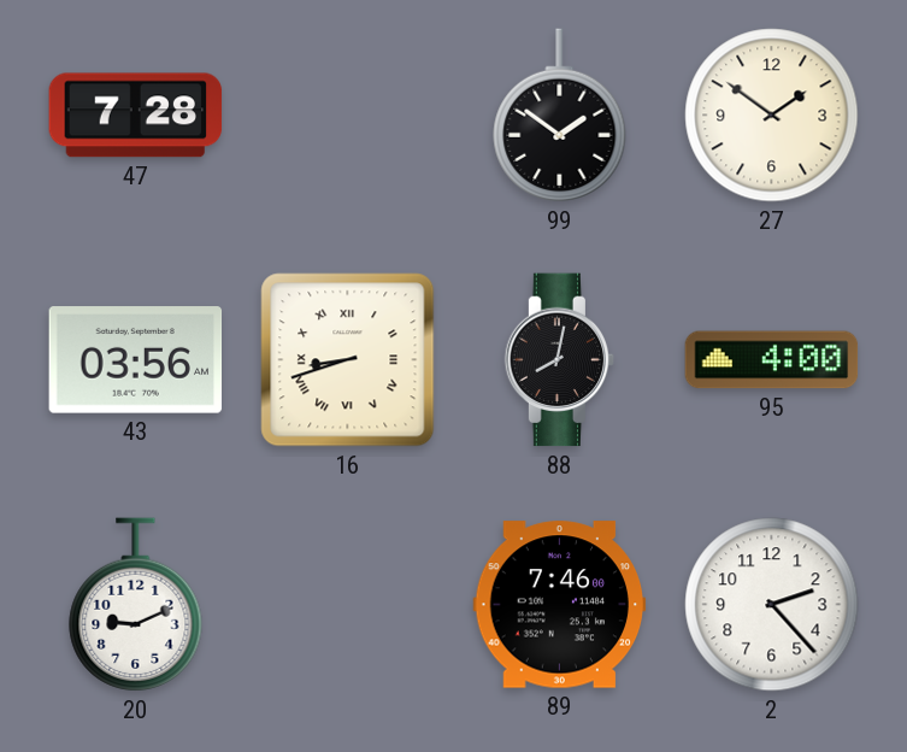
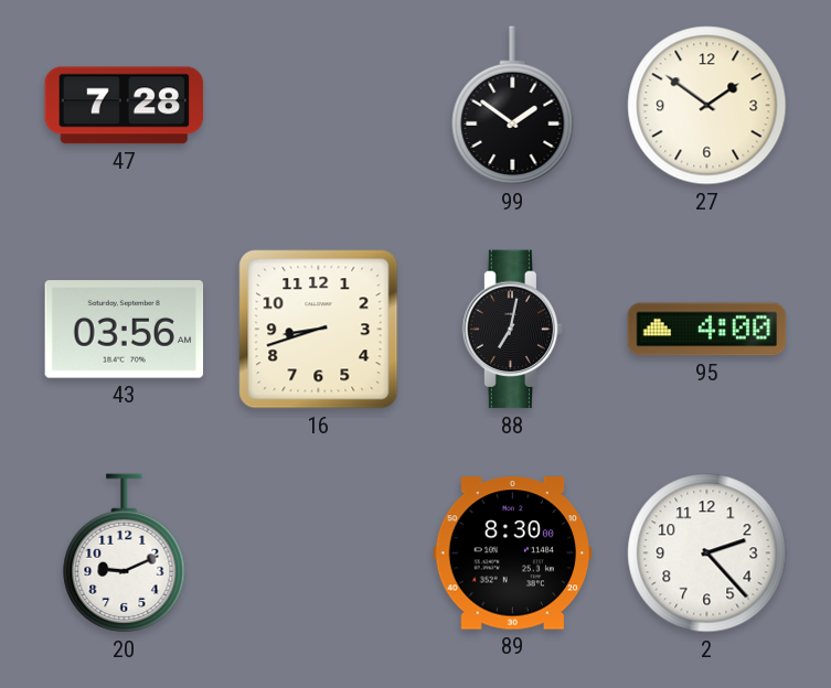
16 numerals: Roman -> Arabic
88: 8:02 -> 7:02
89: 7:46 -> 8:30
